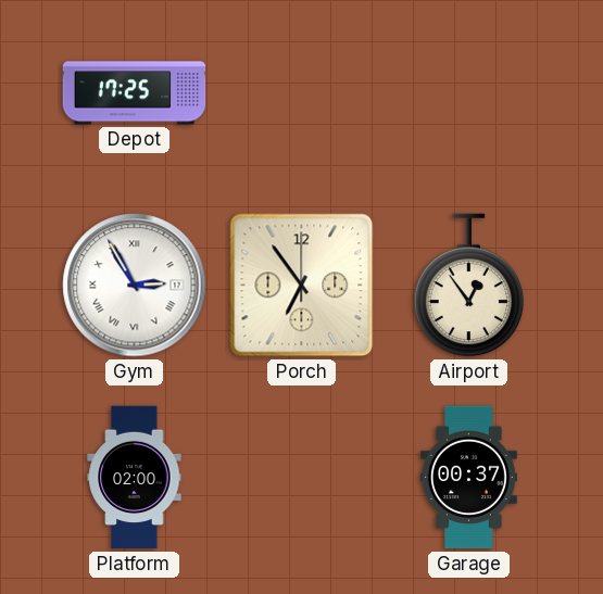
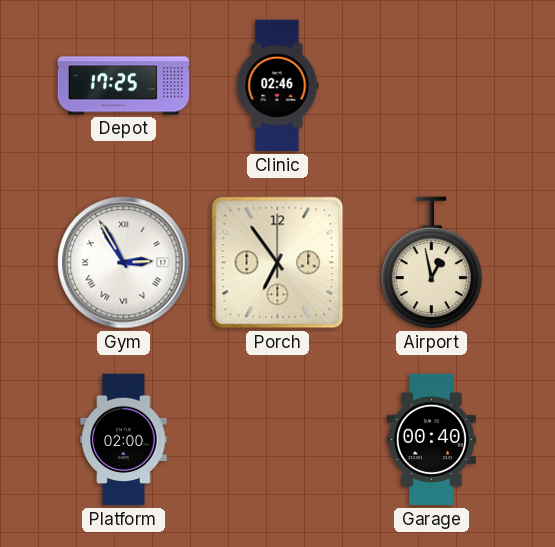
Clinic: none -> 02:46
Airport: 12:54 -> 12:58
Garage: 00:37 -> 00:40
